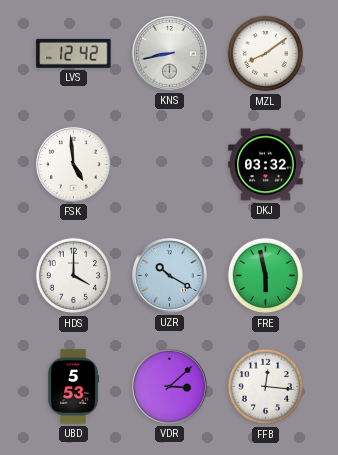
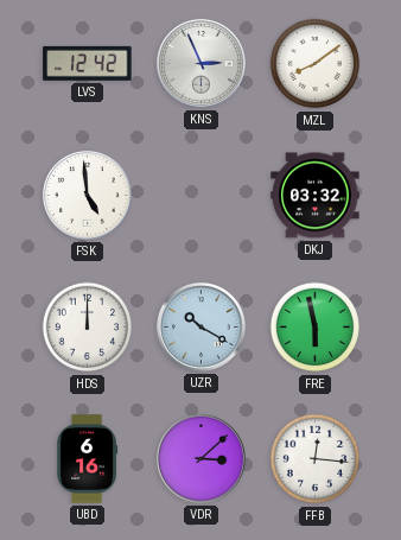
KNS: 8:43 -> 2:56
HDS: 4:00 -> 12:00
UBD: 5:53 -> 6:16
